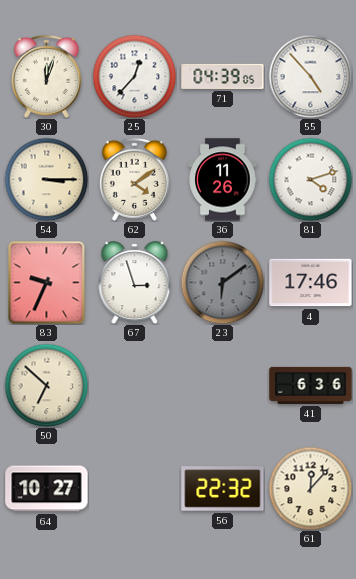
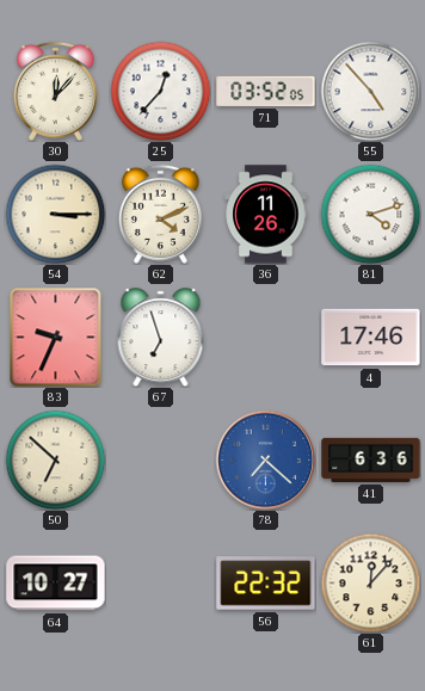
30: 12:03 -> 12:07
71: 04:39 -> 03:52
62: 4:09 -> 4:11
67: 2:57 -> 6:57
23: 6:09 -> none
78: none -> 7:22
